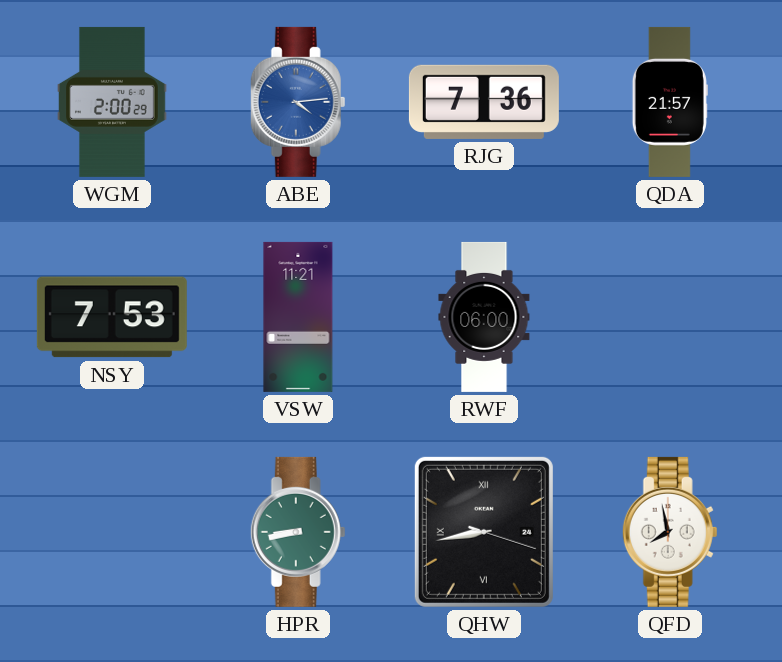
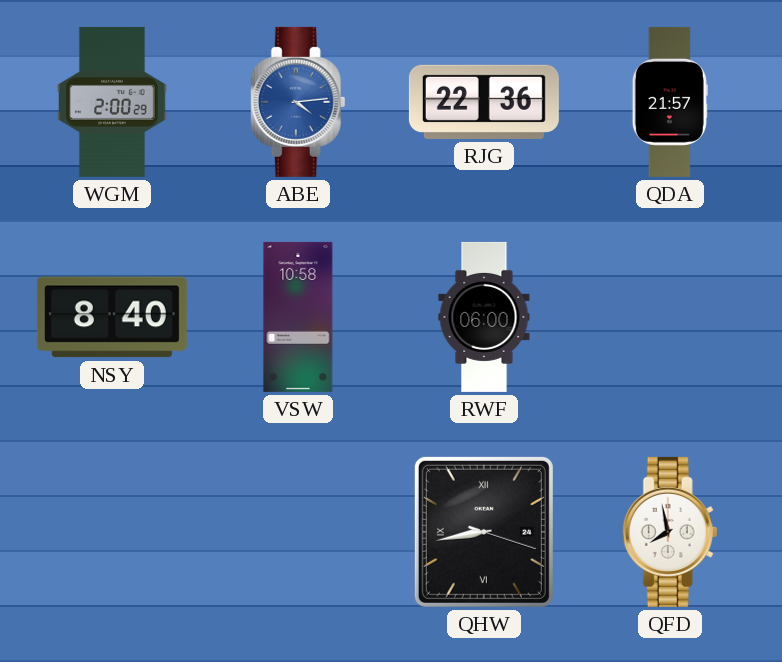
RJG: 7:36 -> 22:36
NSY: 7:53 -> 8:40
VSW: 11:21 -> 10:58
HPR: 8:43 -> none
